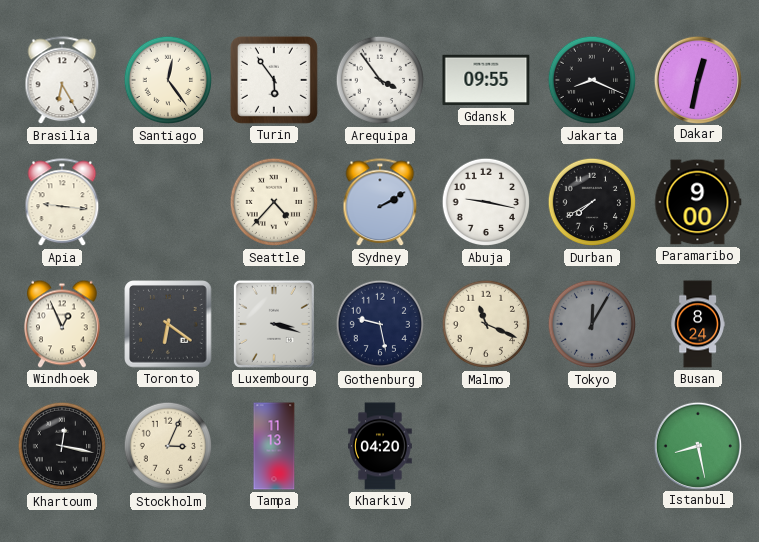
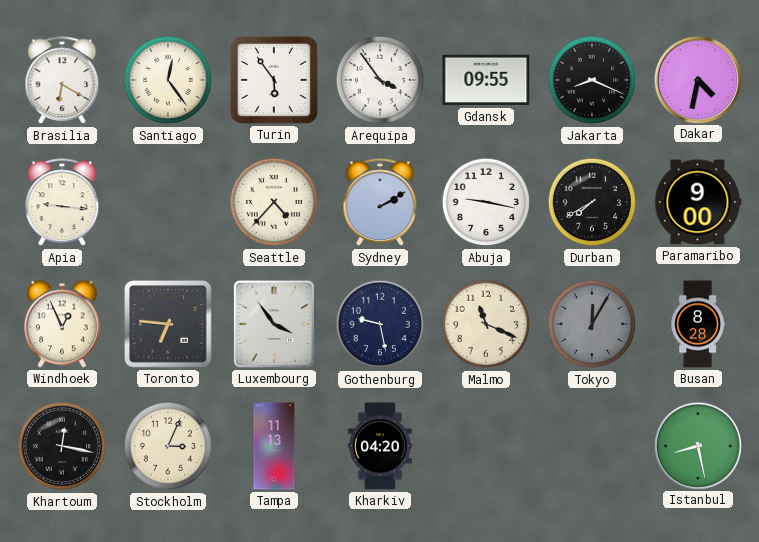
Brasilia: 6:25 -> 6:20
Dakar: 12:32 -> 4:32
Toronto: 6:21 -> 6:46
Luxembourg: 3:18 -> 3:54
Busan: 8:24 -> 8:28
